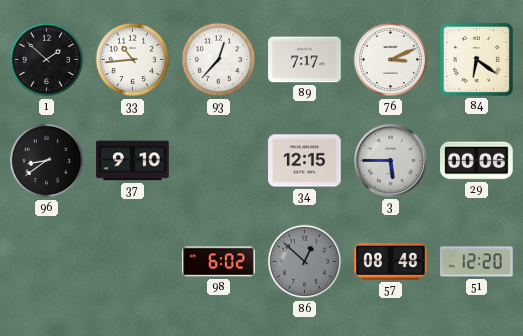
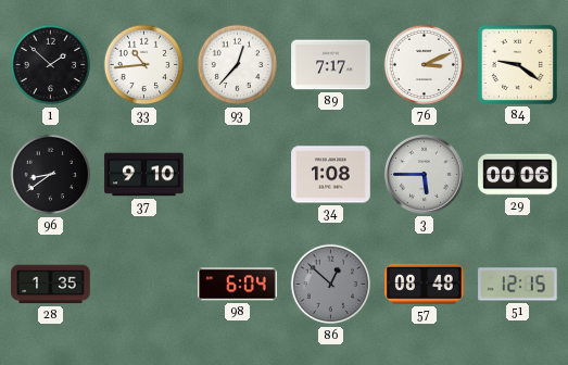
84: 6:21 -> 9:21
34: 12:15 -> 1:08
28: none -> 1:35
98: 6:02 -> 6:04
51: 12:20 -> 12:15
